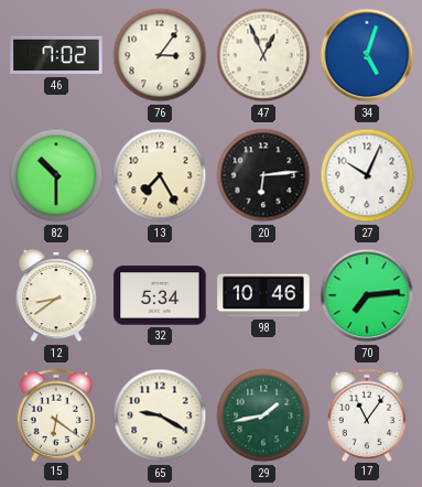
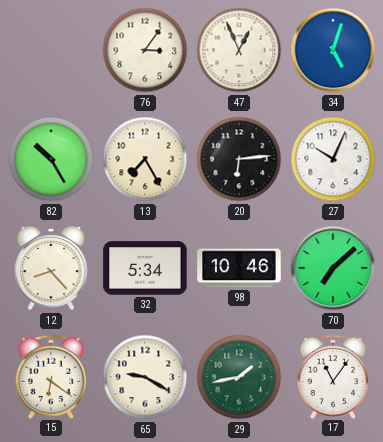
46: 7:02 -> none
82: 10:30 -> 10:25
12: 8:39 -> 8:23
70: 7:14 -> 7:08
